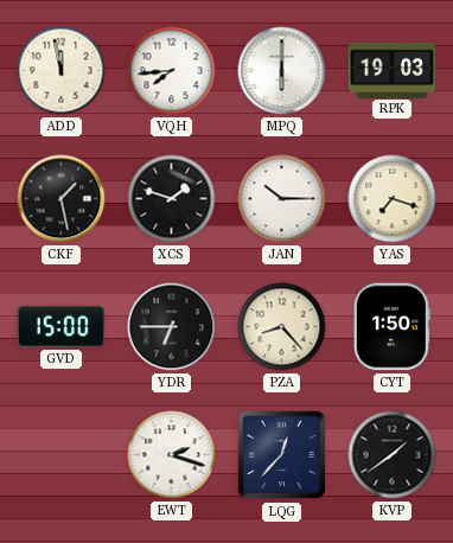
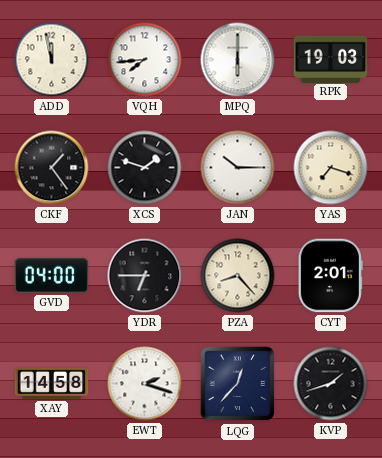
CKF: 1:28 -> 1:24
GVD: 15:00 -> 04:00
CYT: 1:50 -> 2:01
XAY: none -> 14:58
KVP: 1:39 -> 1:42
